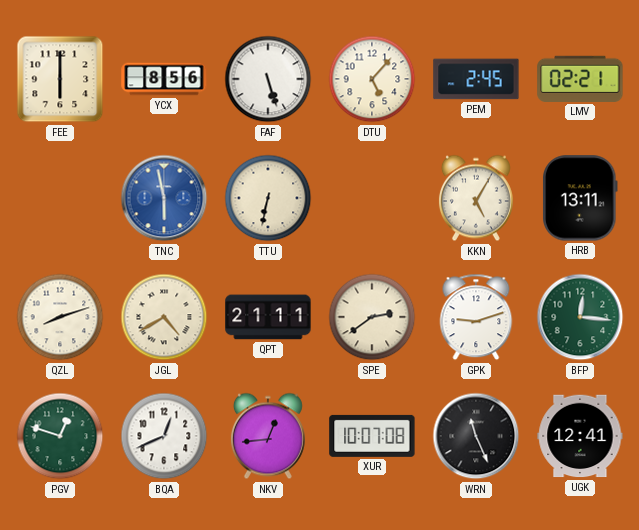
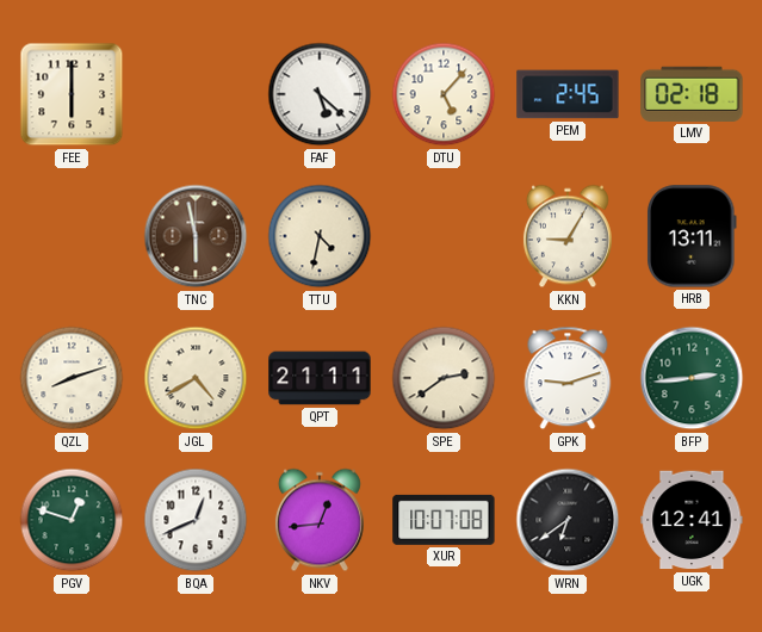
YCX: 8:56 -> none
FAF: 5:27 -> 5:22
LMV: 02:21 -> 02:18
TNC dial: blue -> brown
TTU: 6:32 -> 4:32
KKN: 5:05 -> 9:05
BFP: 12:16 -> 2:44
WRN: 11:26 -> 6:39
